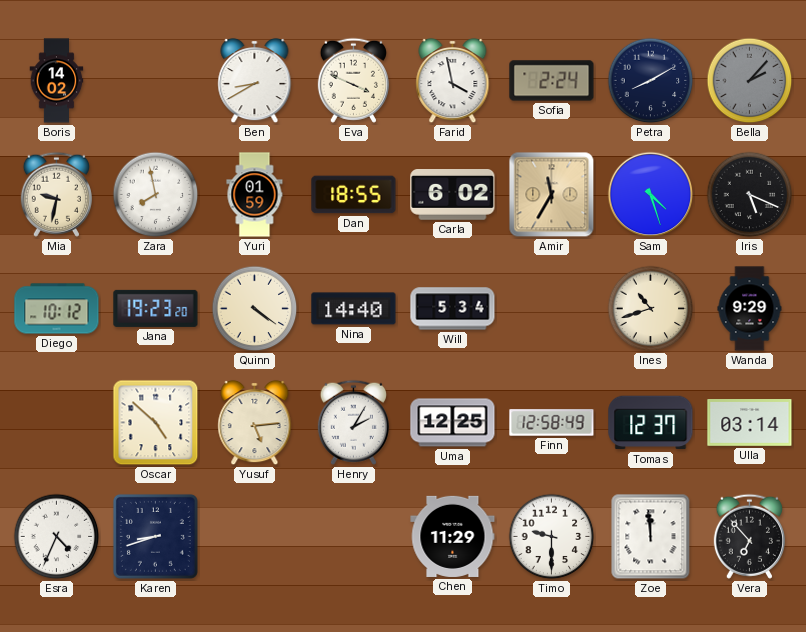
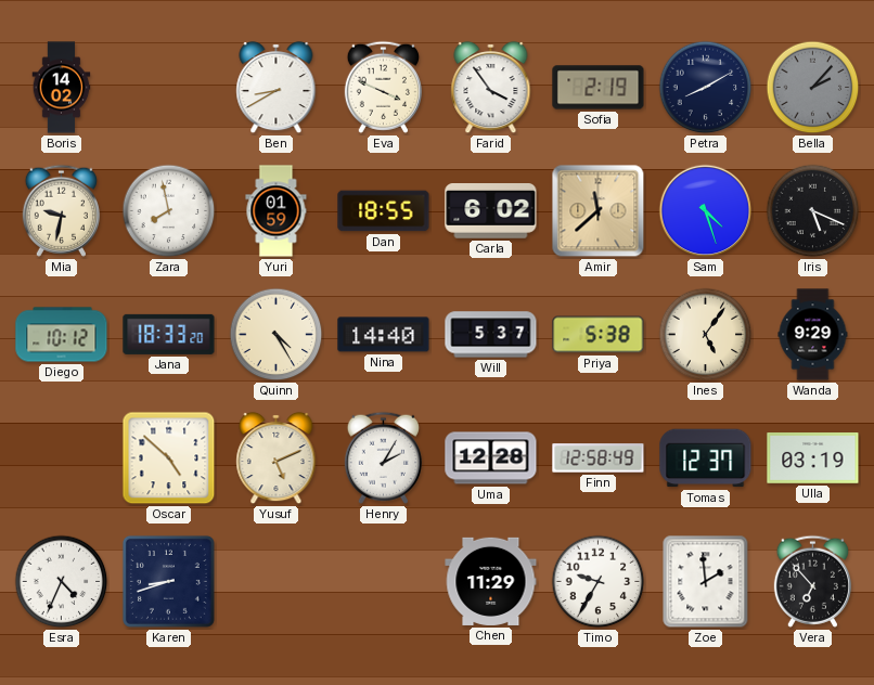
Farid: 3:58 -> 3:54
Sofia: 2:24 -> 2:19
Amir: 11:35 -> 11:38
Jana: 19:23 -> 18:33
Quinn: 4:21 -> 4:25
Will: 5:34 -> 5:37
Priya: none -> 5:38
Ines: 10:42 -> 5:06
Yusuf: 5:14 -> 5:11
Uma: 12:25 -> 12:28
Ulla: 03:14 -> 03:19
Timo: 9:30 -> 9:35
Zoe: 11:59 -> 1:59
